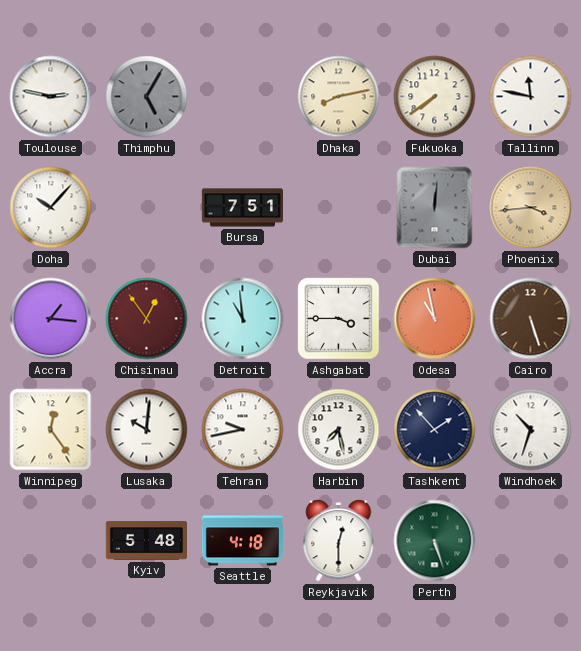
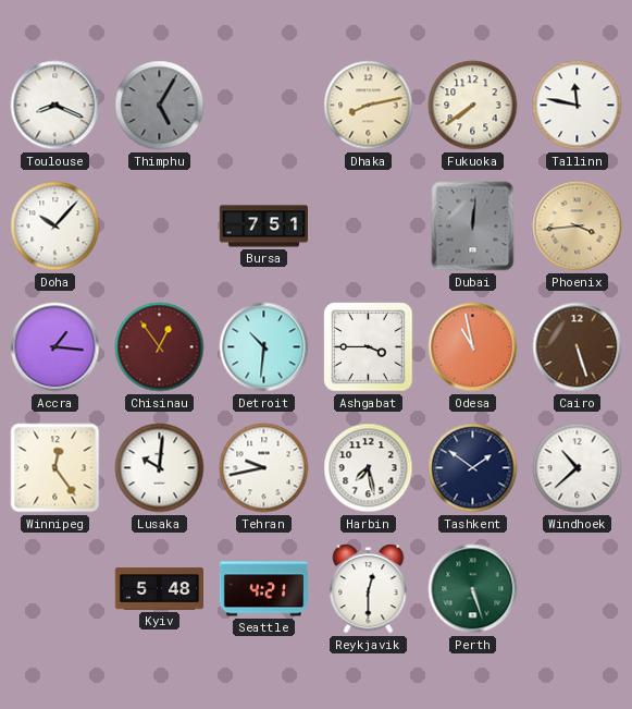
Toulouse: 2:47 -> 8:19
Detroit: 10:59 -> 10:31
Tashkent: 1:53 -> 1:51
Windhoek: 10:33 -> 10:38
Seattle: 4:18 -> 4:21
